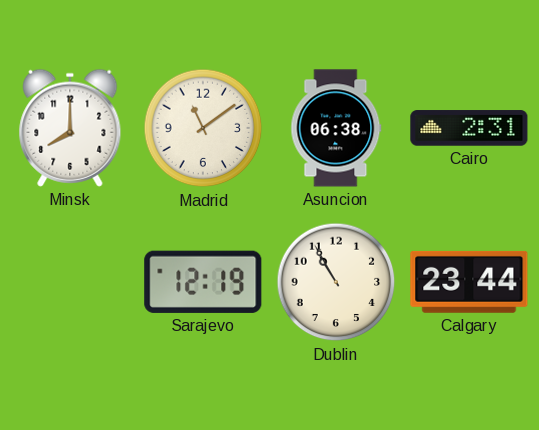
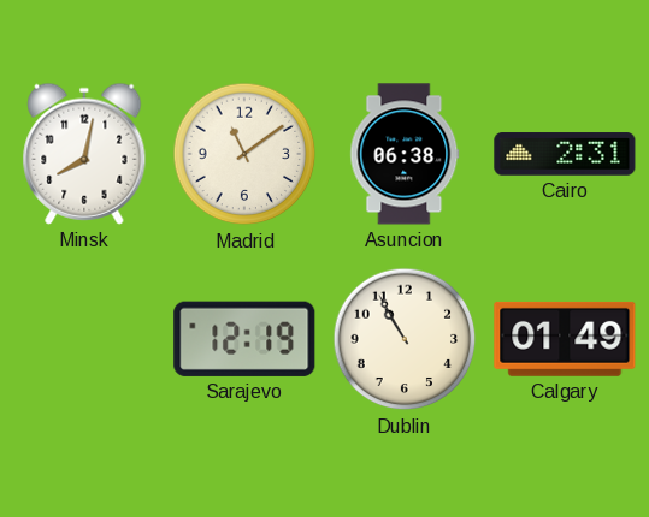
Minsk: 8:00 -> 8:02
Calgary: 23:44 -> 01:49
